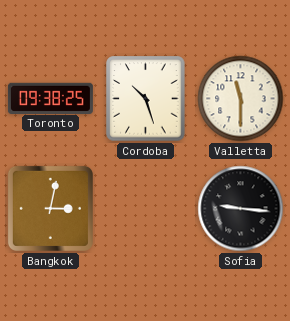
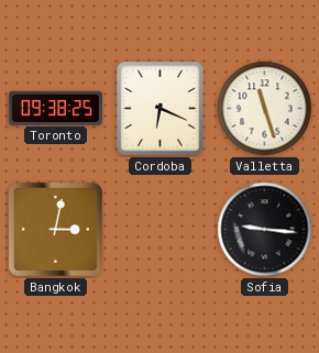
Cordoba: 10:27 -> 6:19
Valletta: 11:30 -> 11:27
